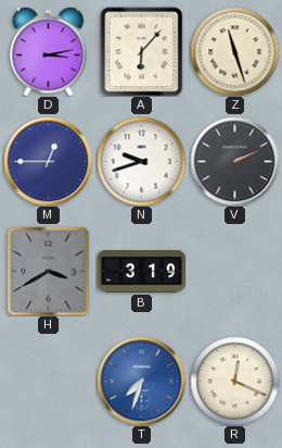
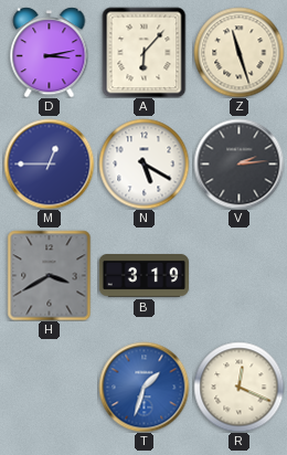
N: 9:42 -> 5:20
V: 2:11 -> 2:14
T: 7:33 -> 1:33
